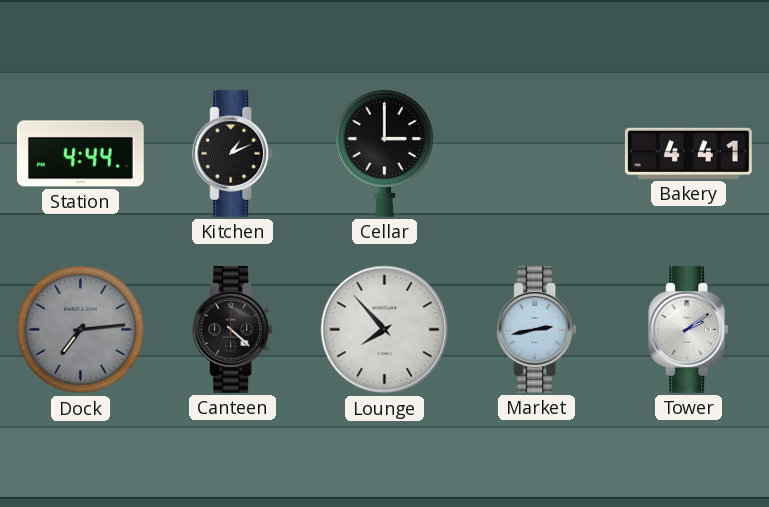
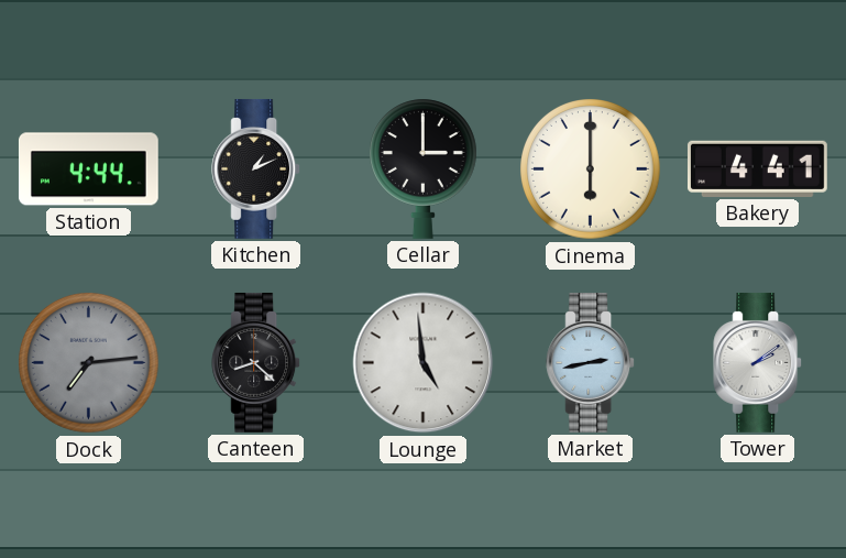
Cinema: none -> 6:00
Canteen: 4:22 -> 8:22
Lounge: 7:53 -> 4:59
